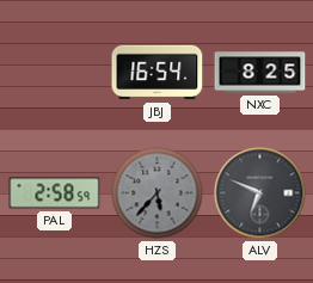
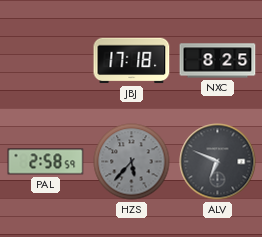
JBJ: 16:54 -> 17:18
